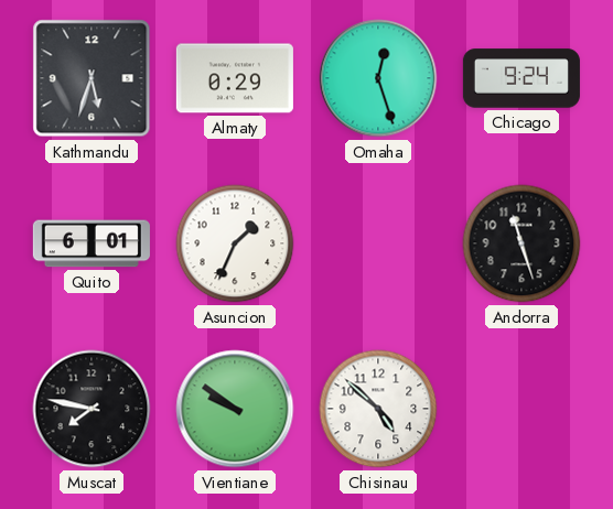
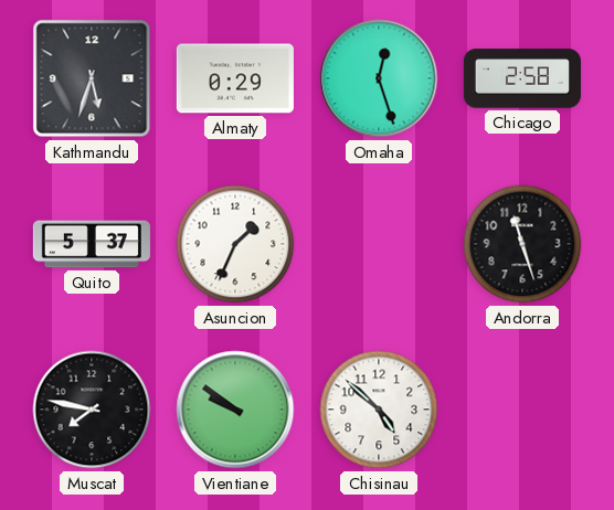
Chicago: 9:24 -> 2:58
Quito: 6:01 -> 5:37
